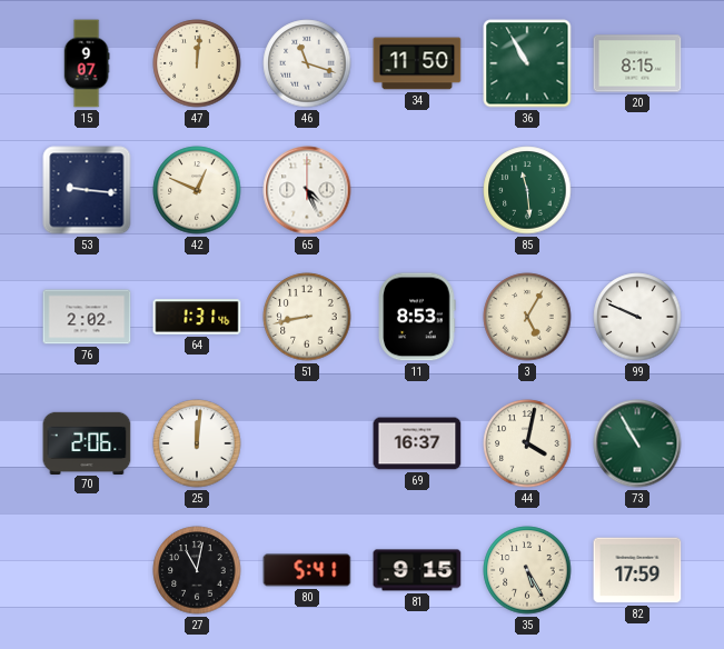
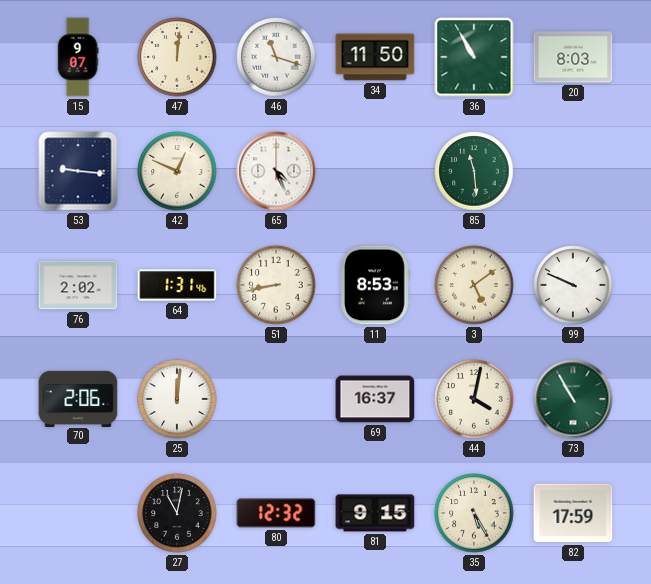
20: 8:15 -> 8:03
3: 5:05 -> 5:09
80: 5:41 -> 12:32
